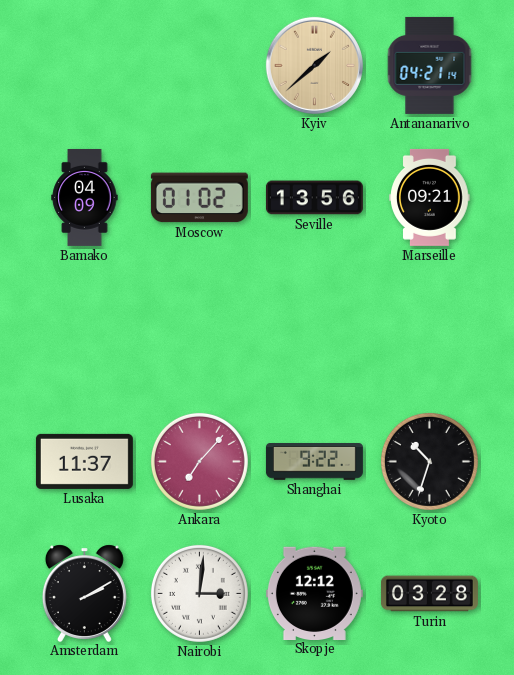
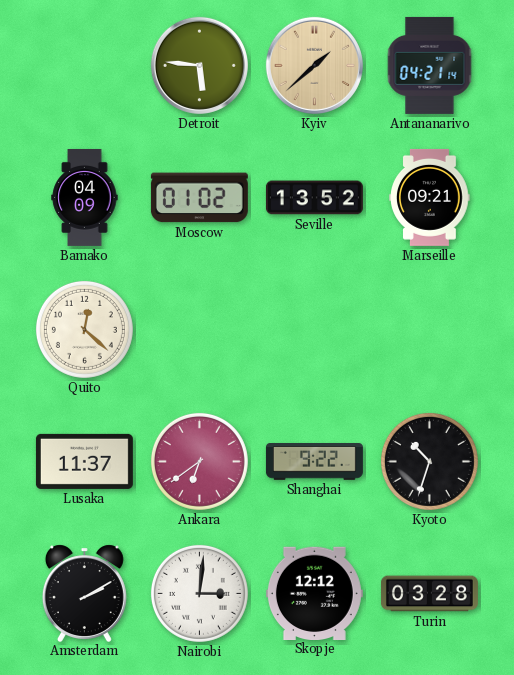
Detroit: none -> 5:46
Seville: 13:56 -> 13:52
Quito: none -> 12:22
Ankara: 7:07 -> 6:39
